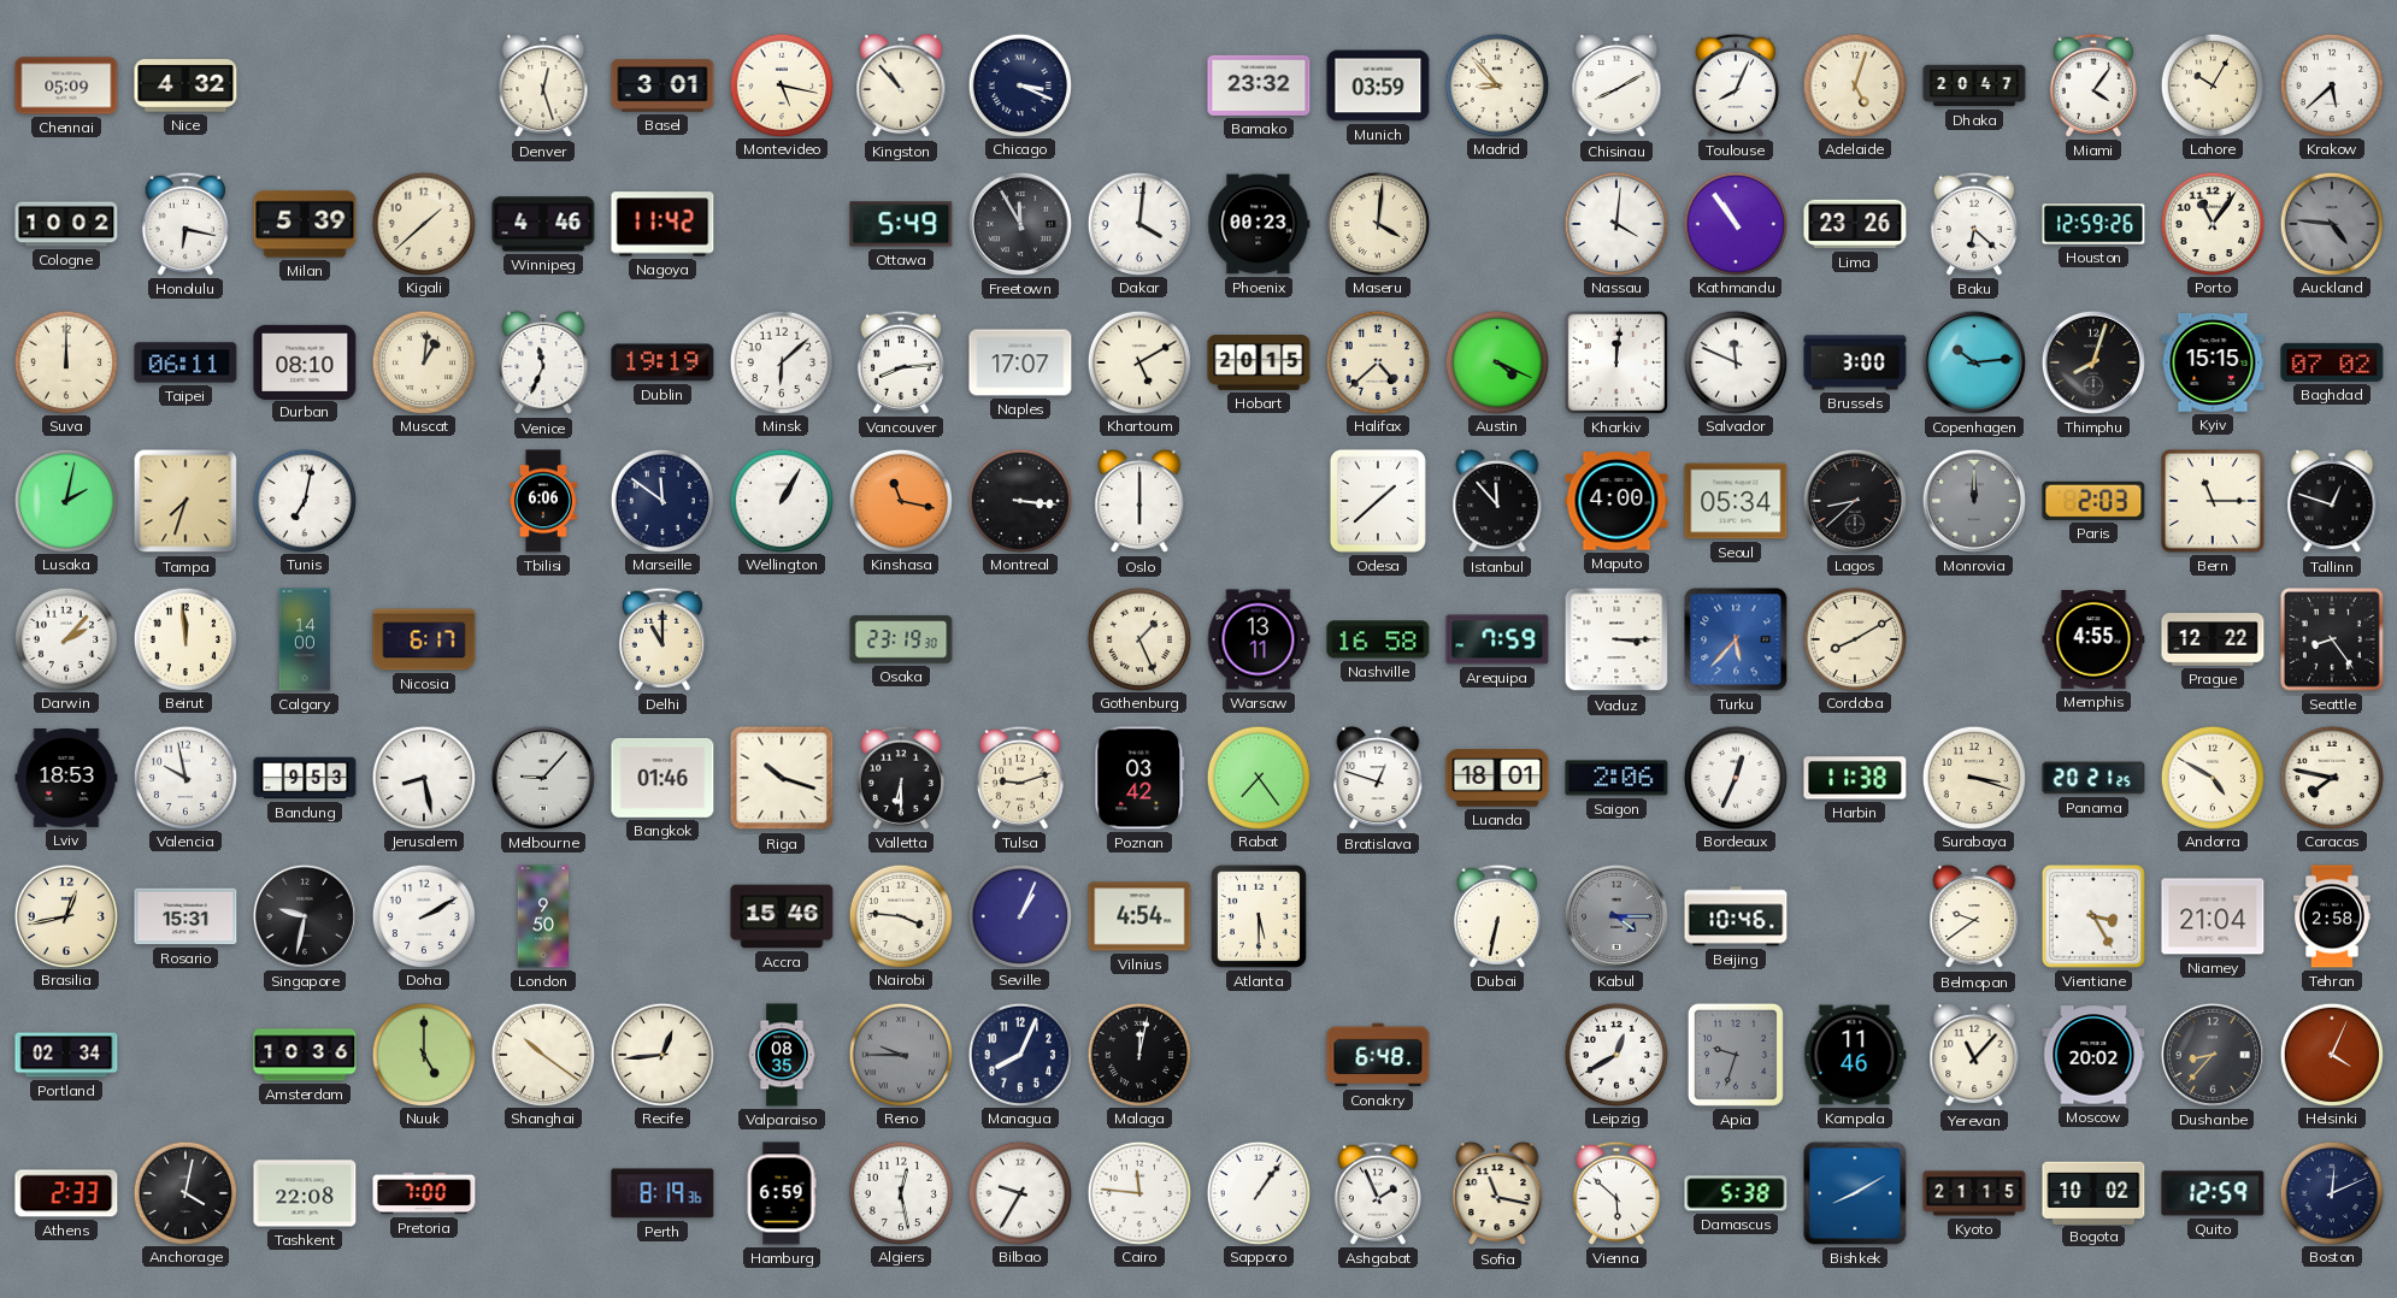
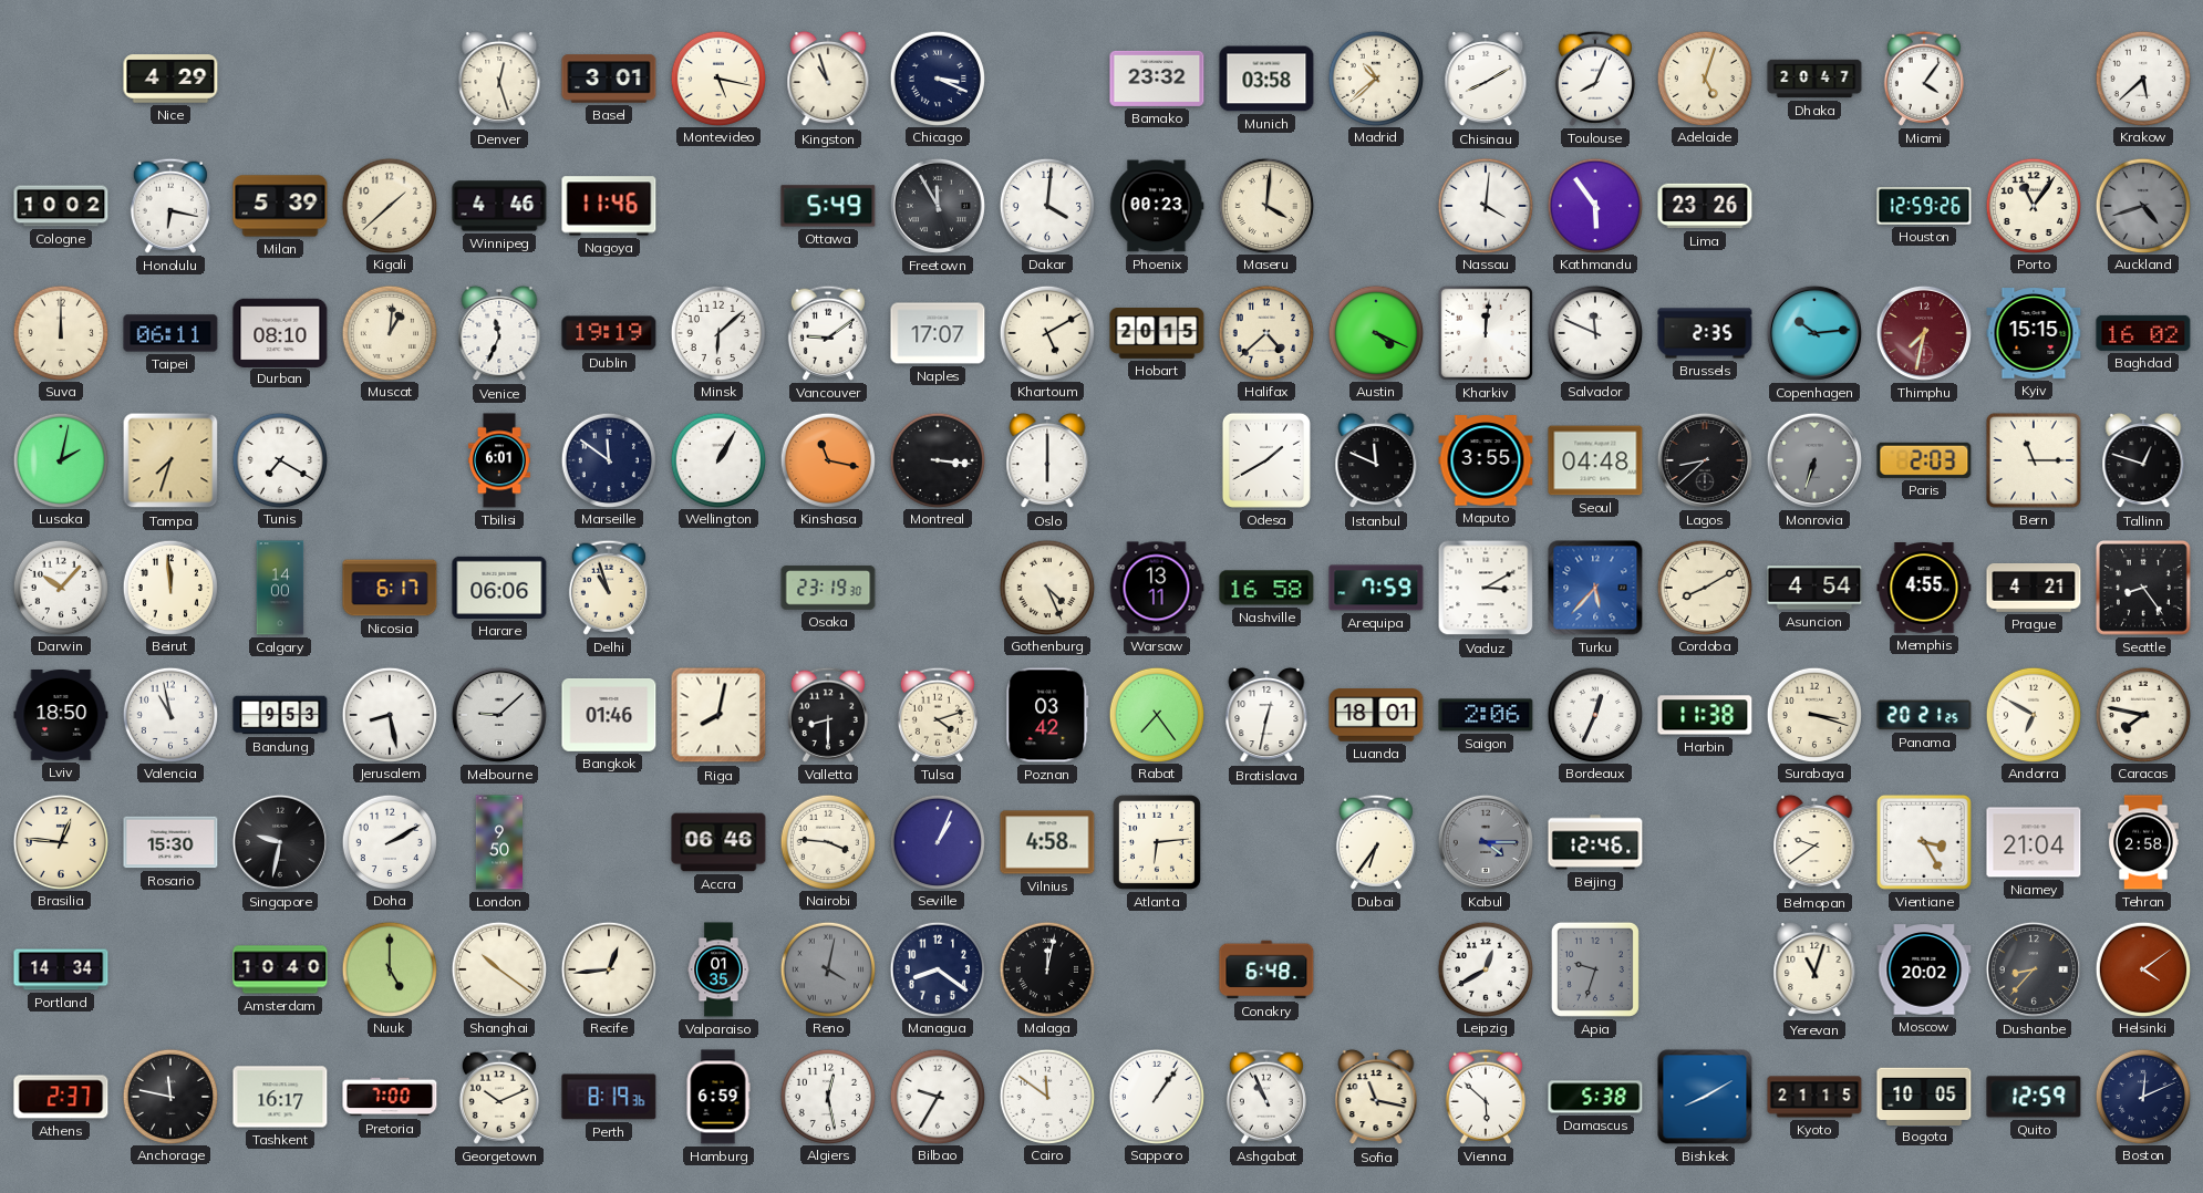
Chennai: 05:09 -> none
Nice: 4:32 -> 4:29
Kingston: 10:53 -> 10:57
Munich: 03:59 -> 03:58
Madrid: 8:53 -> 10:38
Lahore: 10:05 -> none
Nagoya: 11:42 -> 11:46
Kathmandu: 10:54 -> 5:54
Baku: 6:22 -> none
Auckland: 4:46 -> 4:42
Vancouver: 8:14 -> 9:09
Brussels: 3:00 -> 2:35
Thimphu: 8:03 -> 7:32
Thimphu dial: black -> burgundy
Baghdad: 07:02 -> 16:02
Tunis: 7:02 -> 7:20
Tbilisi: 6:06 -> 6:01
Odesa: 1:38 -> 1:40
Istanbul: 11:53 -> 11:49
Maputo: 4:00 -> 3:55
Seoul: 05:34 -> 04:48
Monrovia: 12:00 -> 6:33
Darwin: 2:07 -> 10:07
Harare: none -> 06:06
Delhi: 11:00 -> 10:57
Gothenburg: 1:26 -> 4:26
Vaduz: 3:15 -> 3:10
Asuncion: none -> 4:54
Prague: 12:22 -> 4:21
Lviv: 18:53 -> 18:50
Valencia: 9:58 -> 10:58
Melbourne: 9:07 -> 9:08
Riga: 10:18 -> 8:02
Valletta: 6:30 -> 8:30
Tulsa: 9:12 -> 4:12
Bratislava: 12:48 -> 12:32
Andorra: 4:50 -> 6:50
Brasilia: 12:43 -> 12:46
Rosario: 15:31 -> 15:30
Accra: 15:46 -> 06:46
Vilnius: 4:54 -> 4:58
Atlanta: 5:30 -> 6:14
Dubai: 6:32 -> 6:36
Beijing: 10:46 -> 12:46
Portland: 02:34 -> 14:34
Amsterdam: 10:36 -> 10:40
Valparaiso: 08:35 -> 01:35
Reno: 9:45 -> 4:02
Managua: 8:04 -> 8:21
Kampala: 11:46 -> none
Yerevan: 11:07 -> 11:03
Helsinki: 4:04 -> 4:09
Athens: 2:33 -> 2:37
Anchorage: 4:02 -> 11:47
Tashkent: 22:08 -> 16:17
Georgetown: none -> 10:11
Cairo: 11:46 -> 11:51
Ashgabat: 1:56 -> 10:56
Bogota: 10:02 -> 10:05
